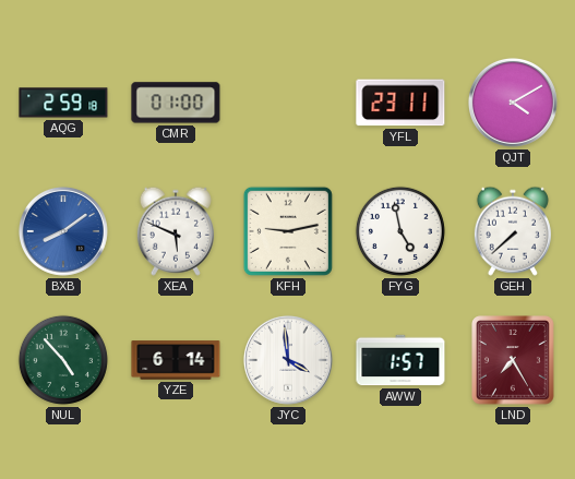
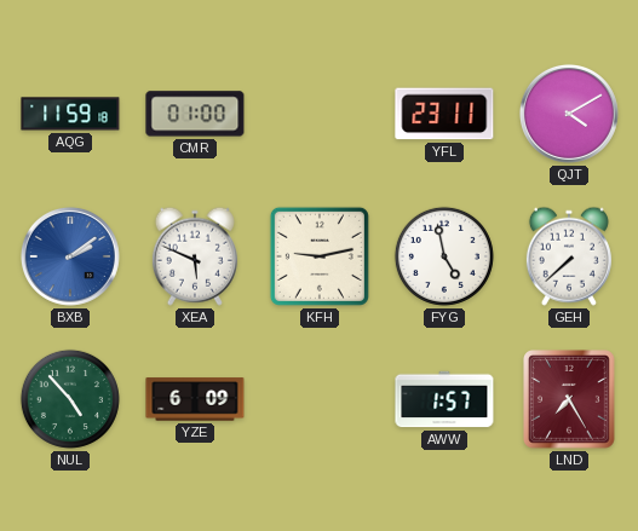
AQG: 2:59 -> 11:59
BXB: 8:09 -> 2:09
YZE: 6:14 -> 6:09
JYC: 3:59 -> none
